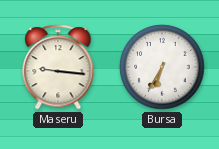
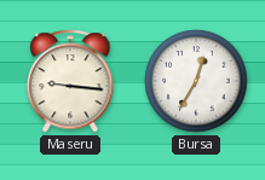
Bursa: 6:35 -> 12:35
